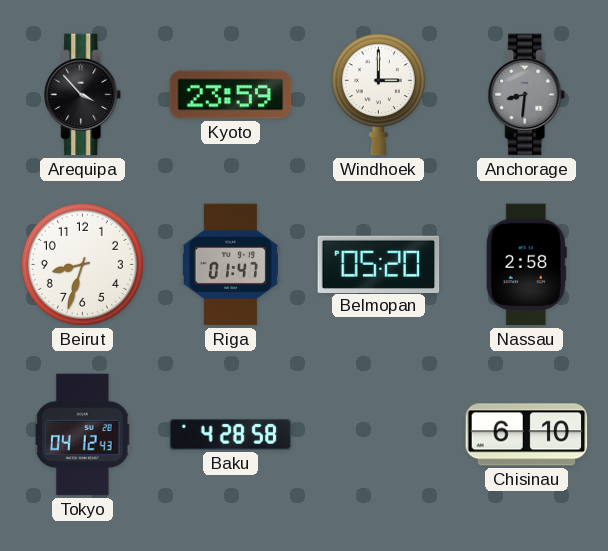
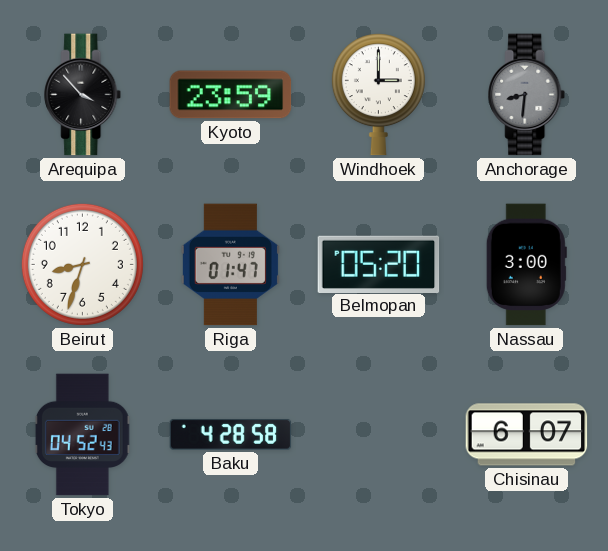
Nassau: 2:58 -> 3:00
Tokyo: 04:12 -> 04:52
Chisinau: 6:10 -> 6:07
